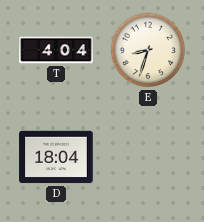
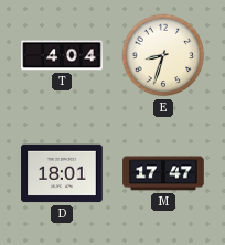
D: 18:04 -> 18:01
M: none -> 17:47
